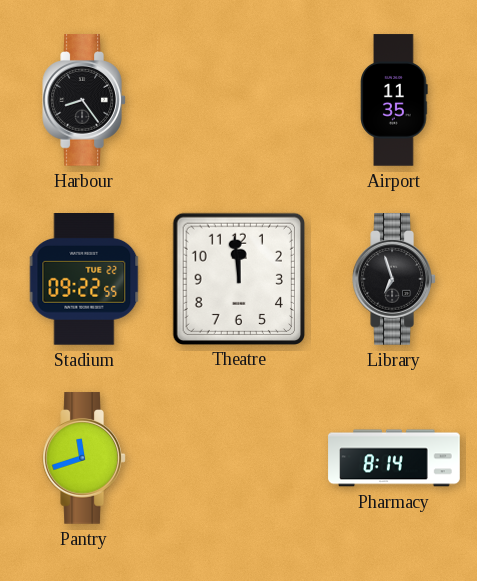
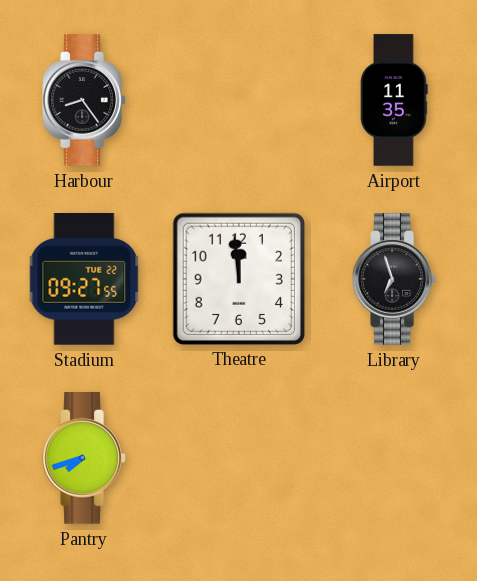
Stadium: 09:22 -> 09:27
Pantry: 11:42 -> 7:42
Pharmacy: 8:14 -> none
